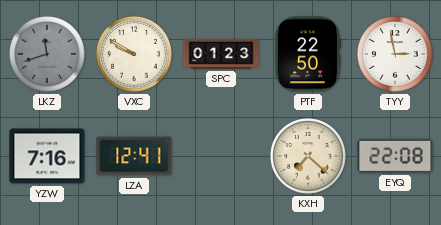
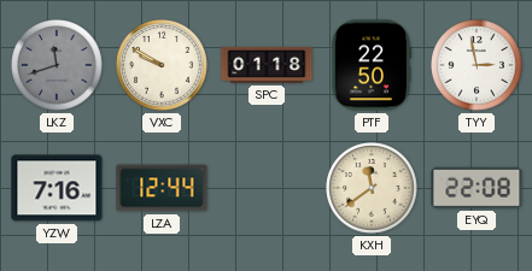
SPC: 01:23 -> 01:18
LZA: 12:41 -> 12:44
KXH: 7:22 -> 11:39
